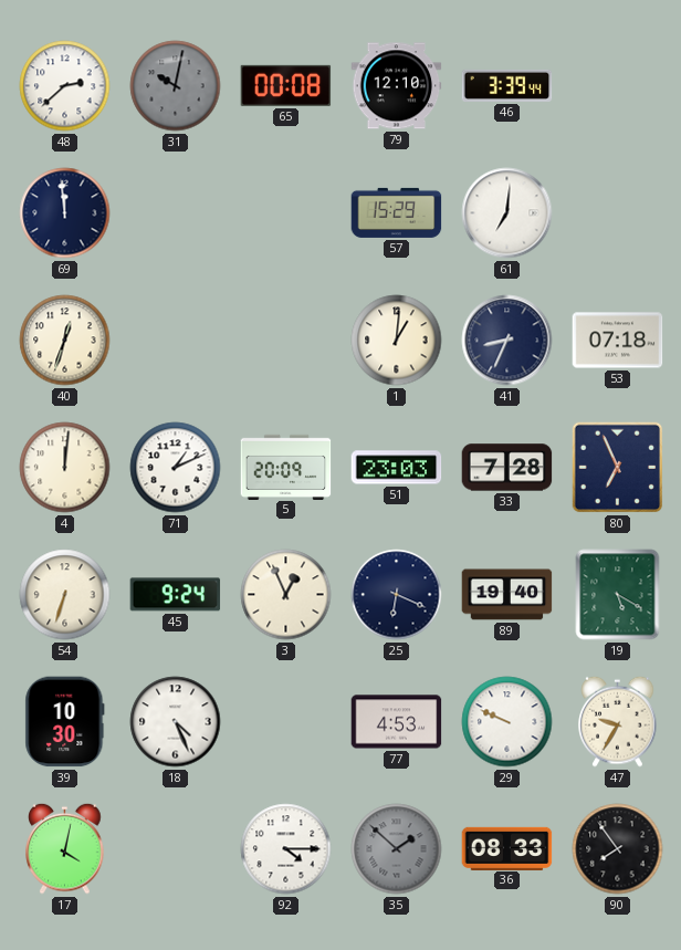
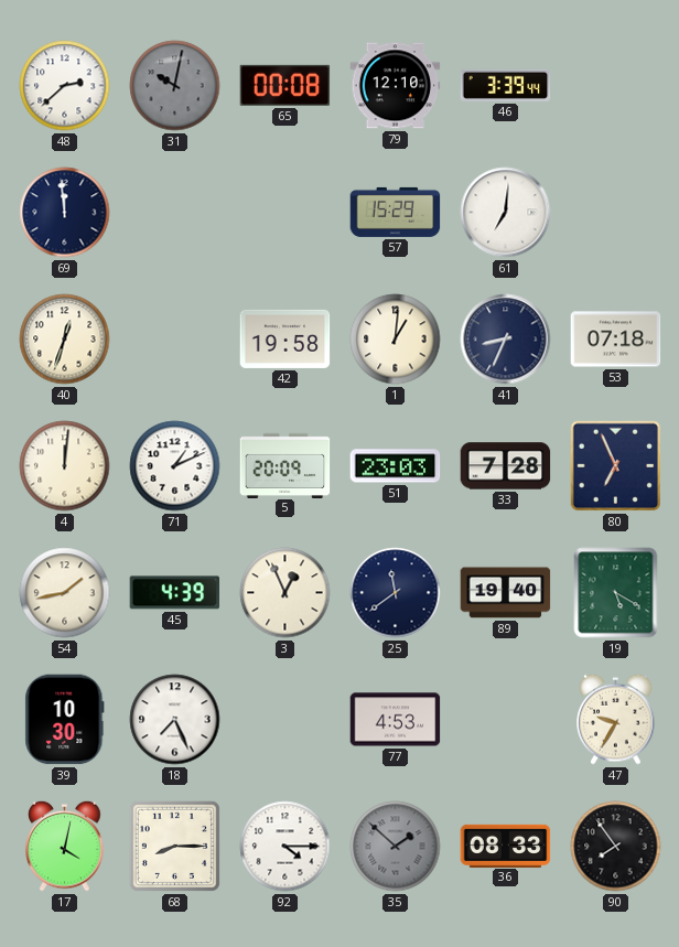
42: none -> 19:58
54: 6:33 -> 1:43
45: 9:24 -> 4:39
25: 6:19 -> 11:39
18: 4:26 -> 7:26
29: 9:49 -> none
68: none -> 8:15
